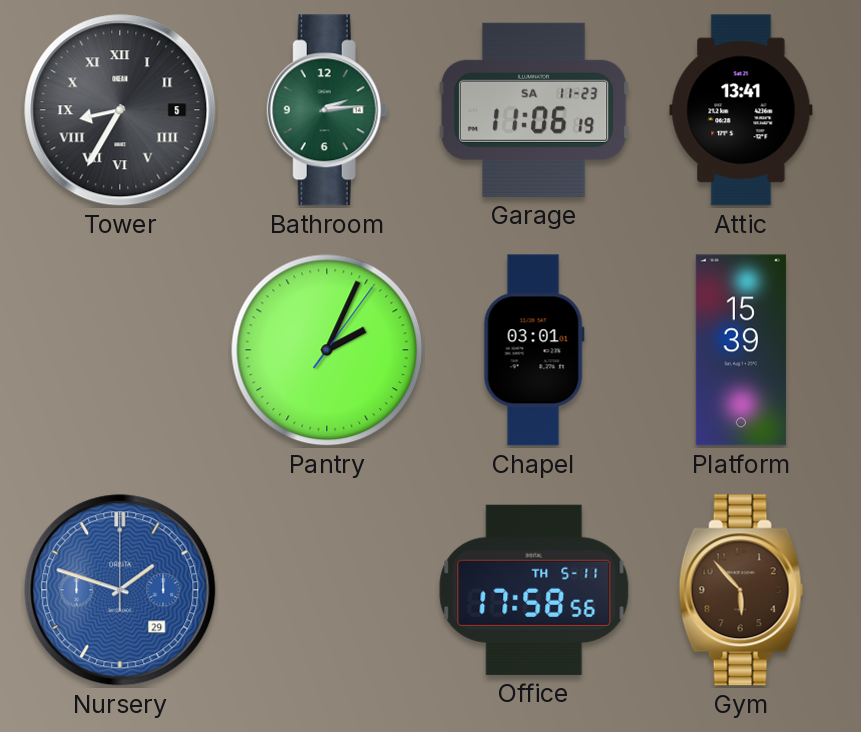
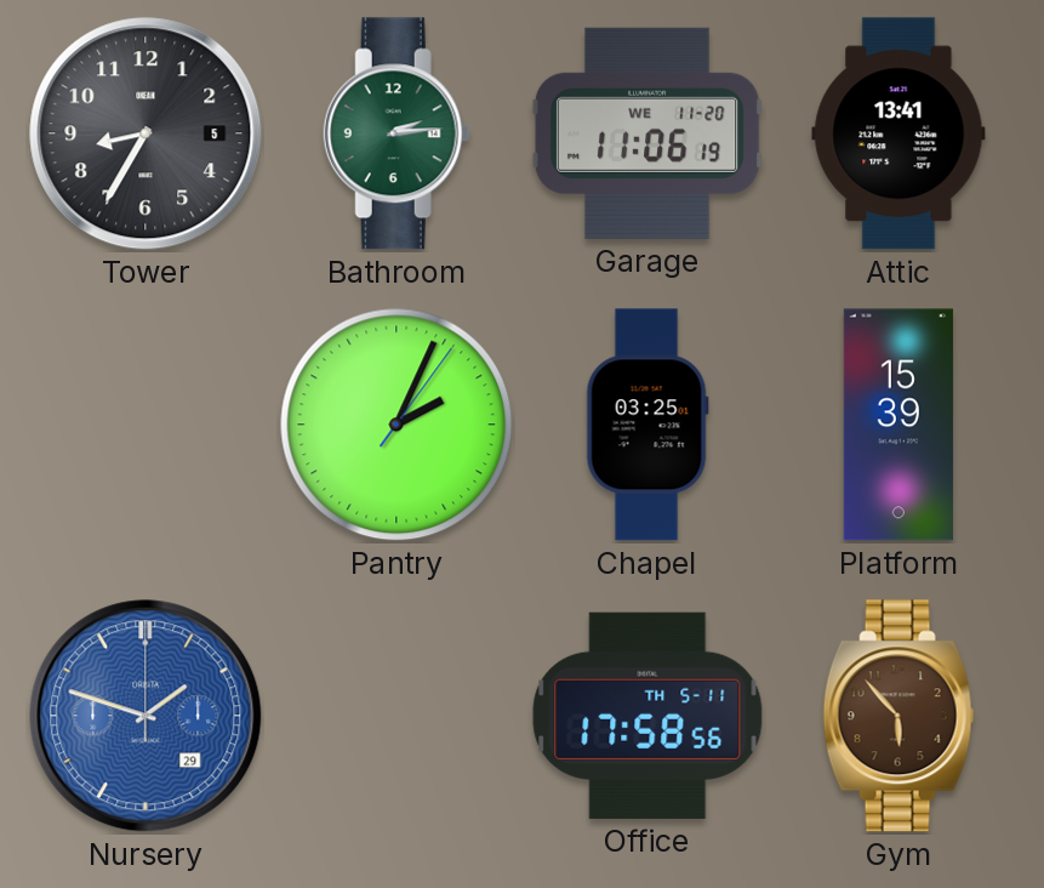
Tower numerals: Roman -> Arabic
Garage date: SA 11-23 -> WE 11-20
Chapel: 03:01 -> 03:25
